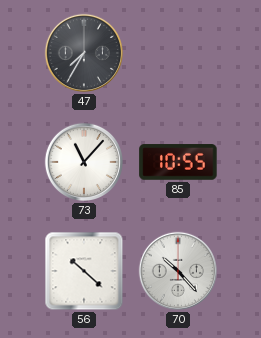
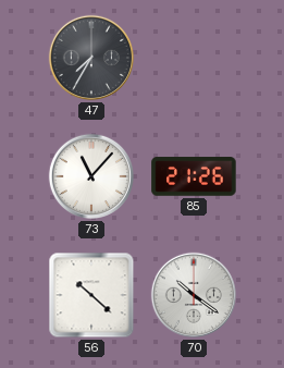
85: 10:55 -> 21:26
70: 10:23 -> 10:21
